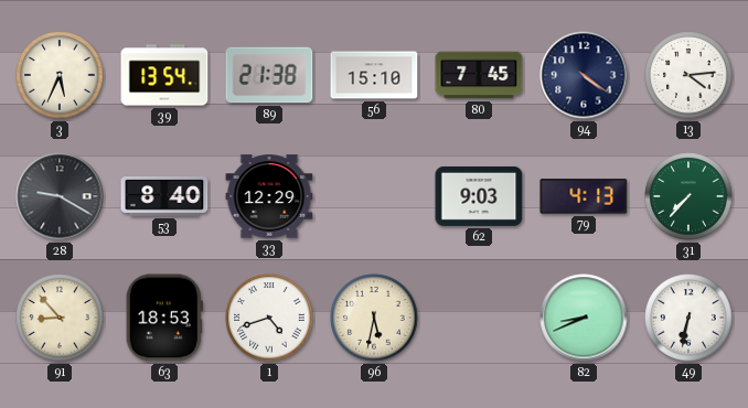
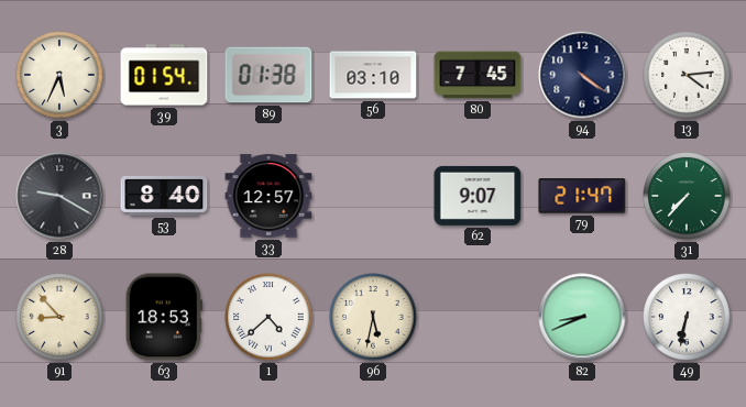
39: 13:54 -> 01:54
89: 21:38 -> 01:38
56: 15:10 -> 03:10
33: 12:29 -> 12:57
62: 9:03 -> 9:07
79: 4:13 -> 21:47
1: 4:42 -> 4:38
